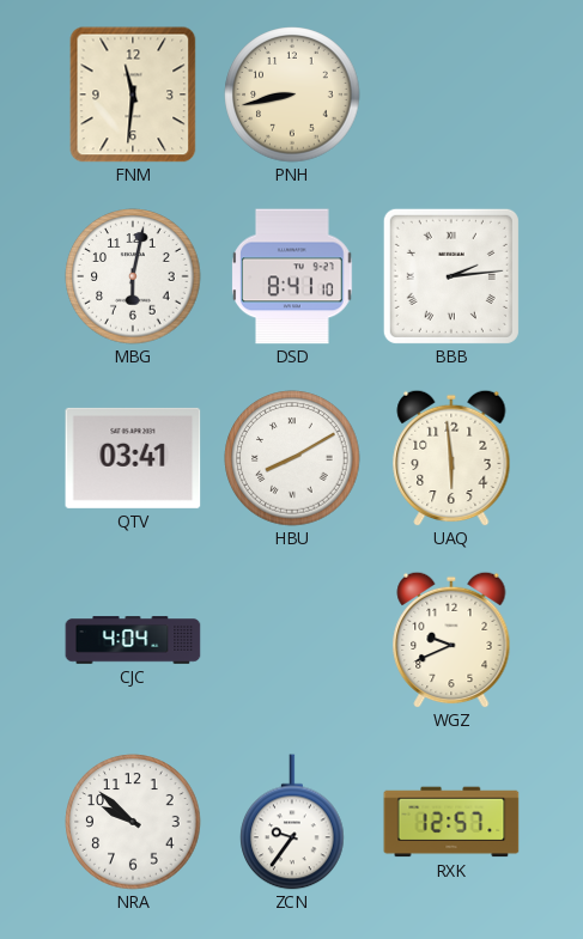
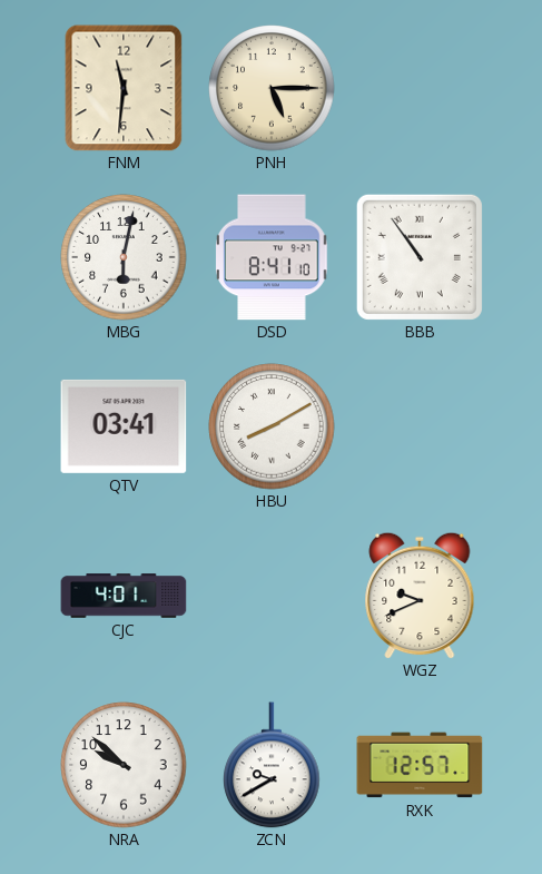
PNH: 8:43 -> 5:15
BBB: 2:14 -> 10:54
UAQ: 5:59 -> none
CJC: 4:04 -> 4:01
ZCN: 9:36 -> 9:40
